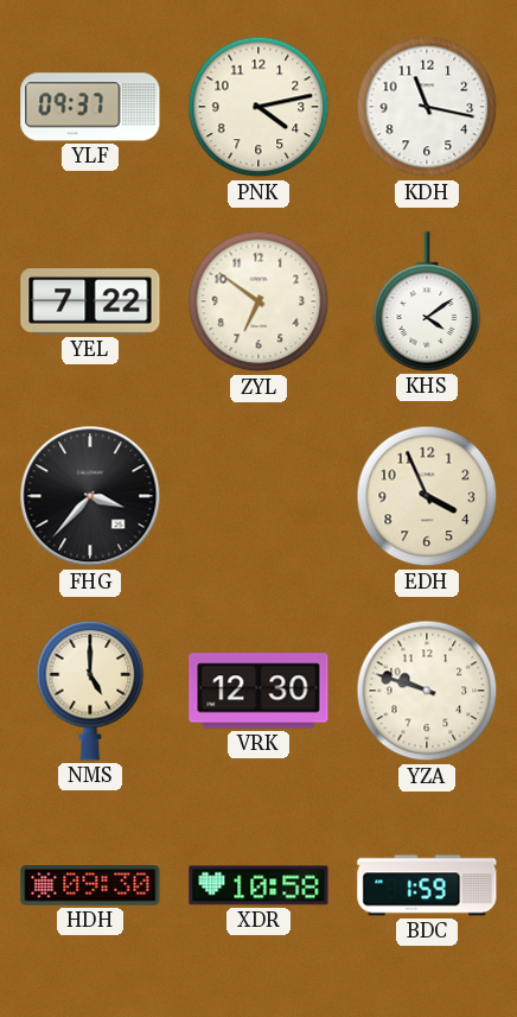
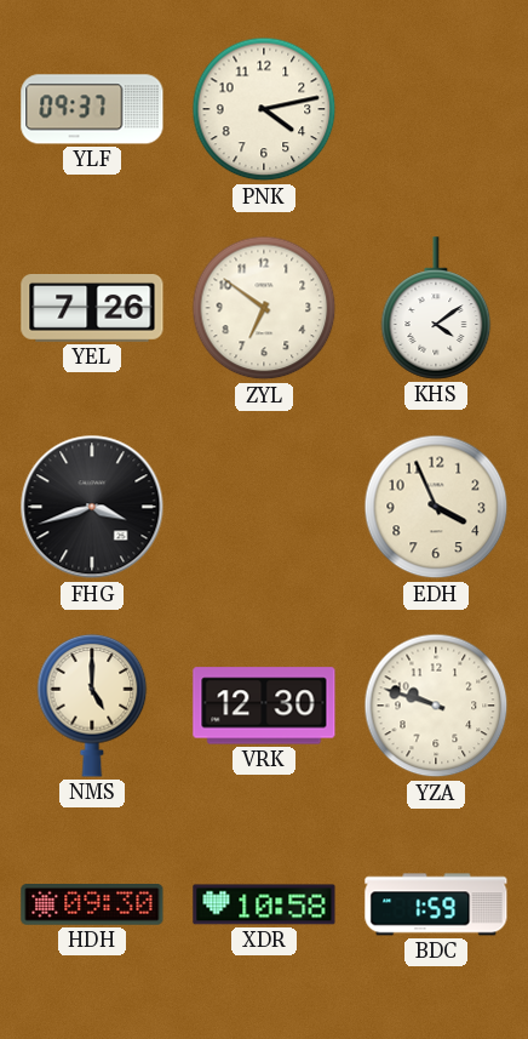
KDH: 11:17 -> none
YEL: 7:22 -> 7:26
FHG: 3:37 -> 3:42
